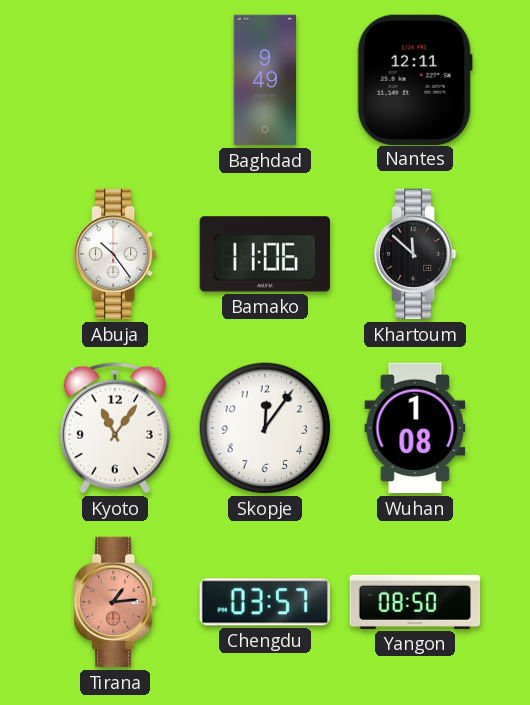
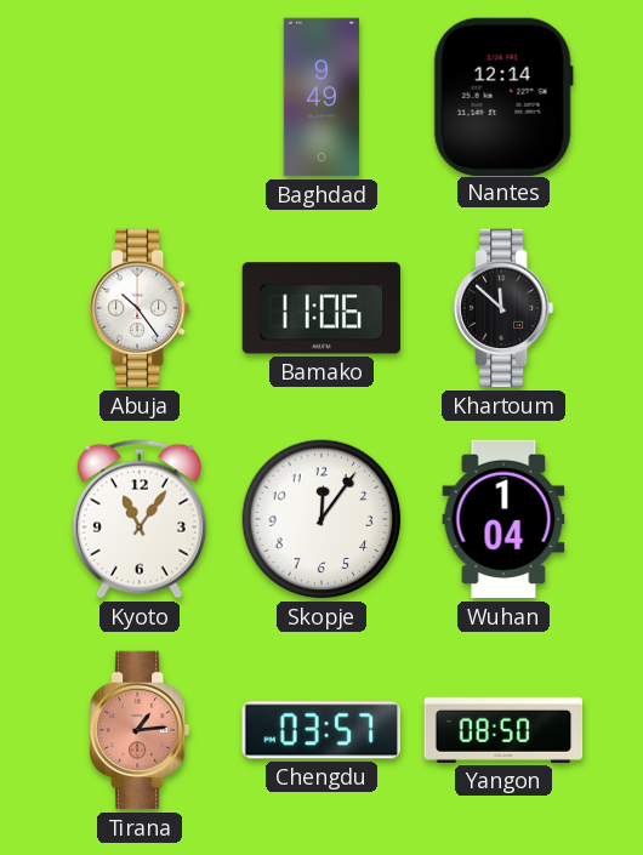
Nantes: 12:11 -> 12:14
Wuhan: 1:08 -> 1:04
